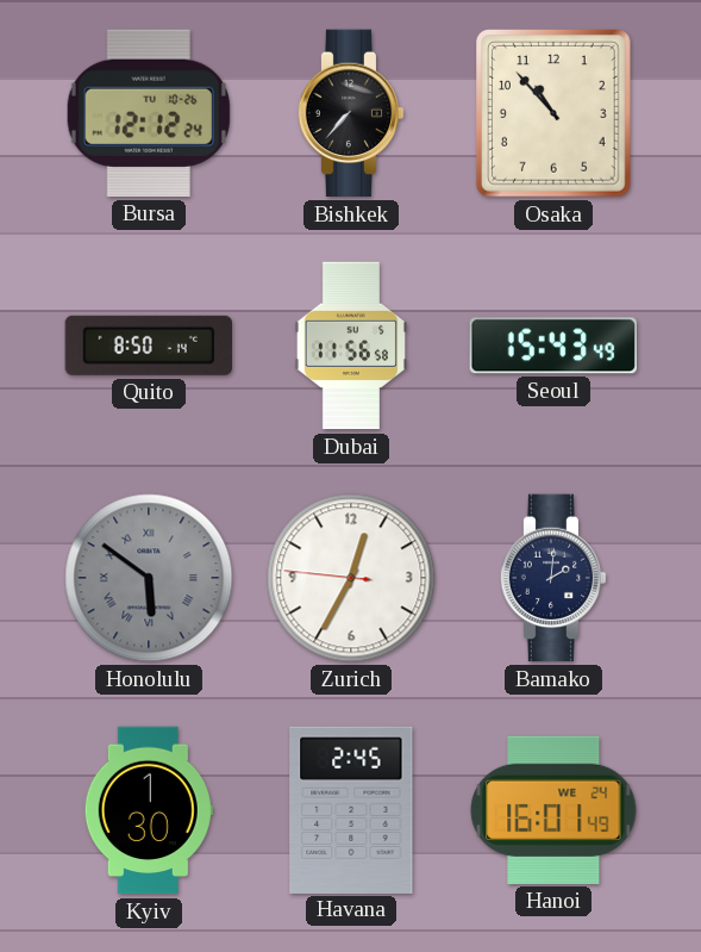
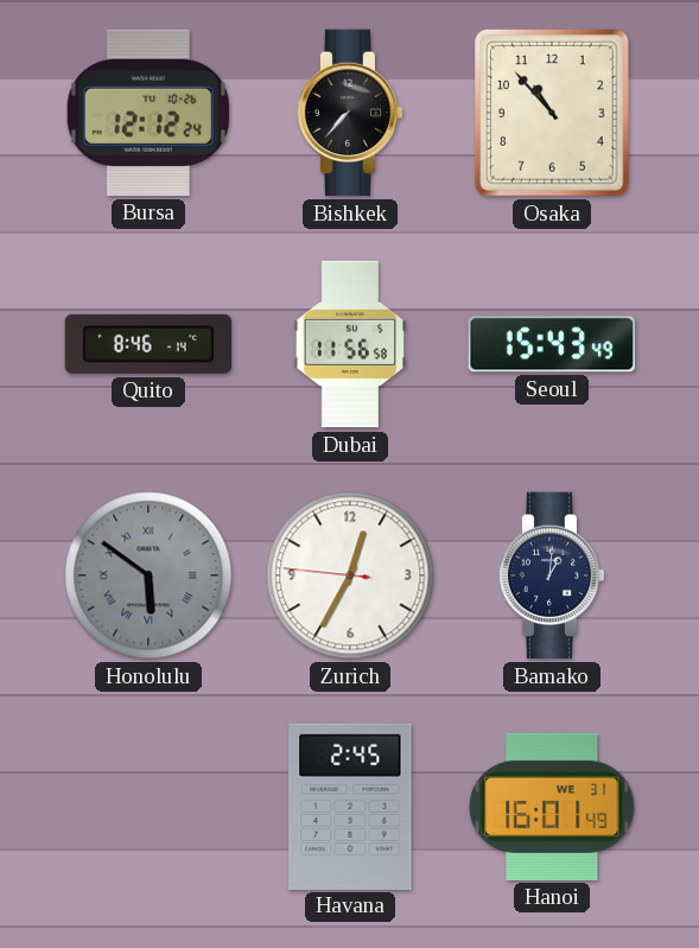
Quito: 8:50 -> 8:46
Bamako: 2:01 -> 1:01
Kyiv: 1:30 -> none
Hanoi date: WE 24 -> WE 31
